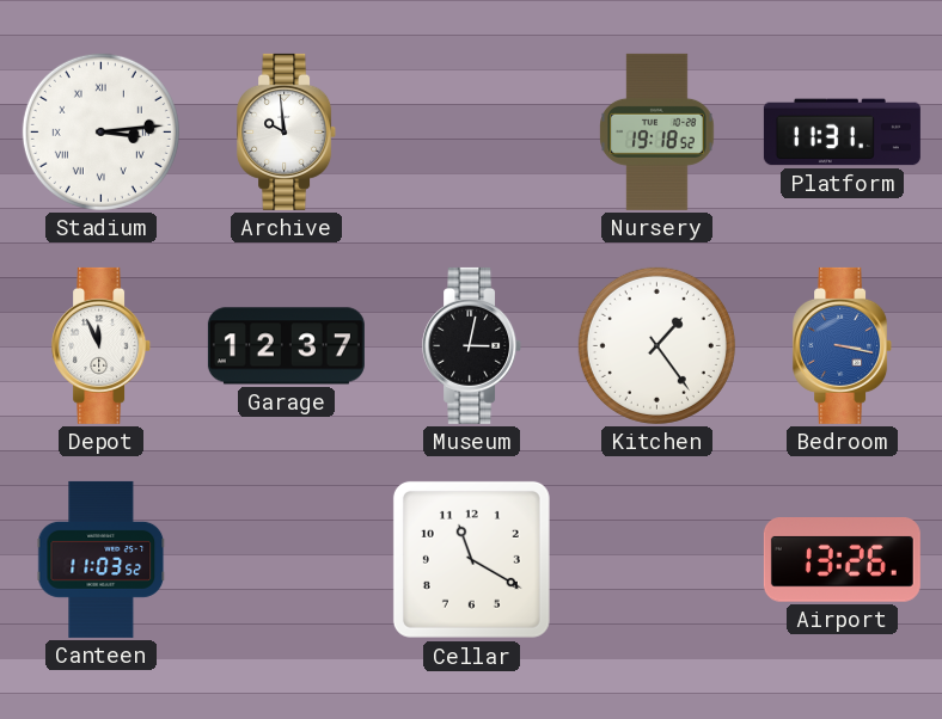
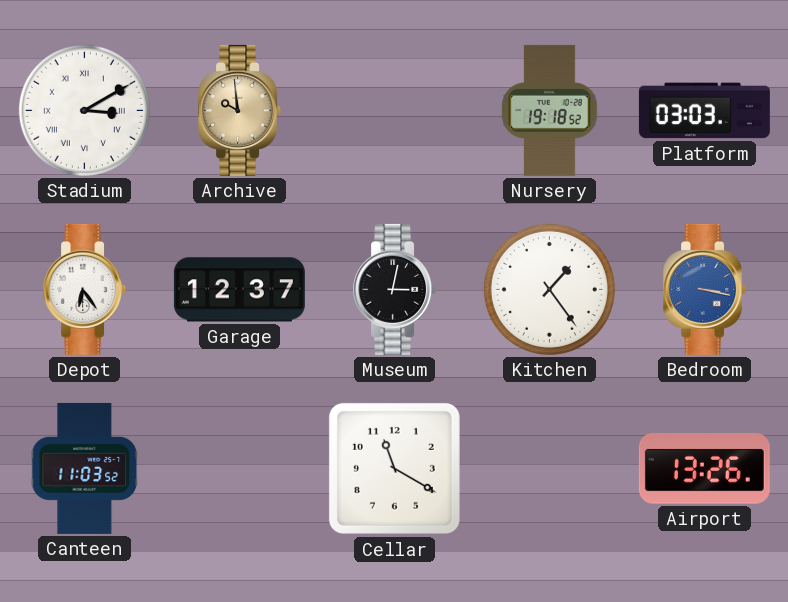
Stadium: 3:14 -> 3:10
Archive dial: white -> champagne
Platform: 11:31 -> 03:03
Depot: 11:56 -> 6:24
